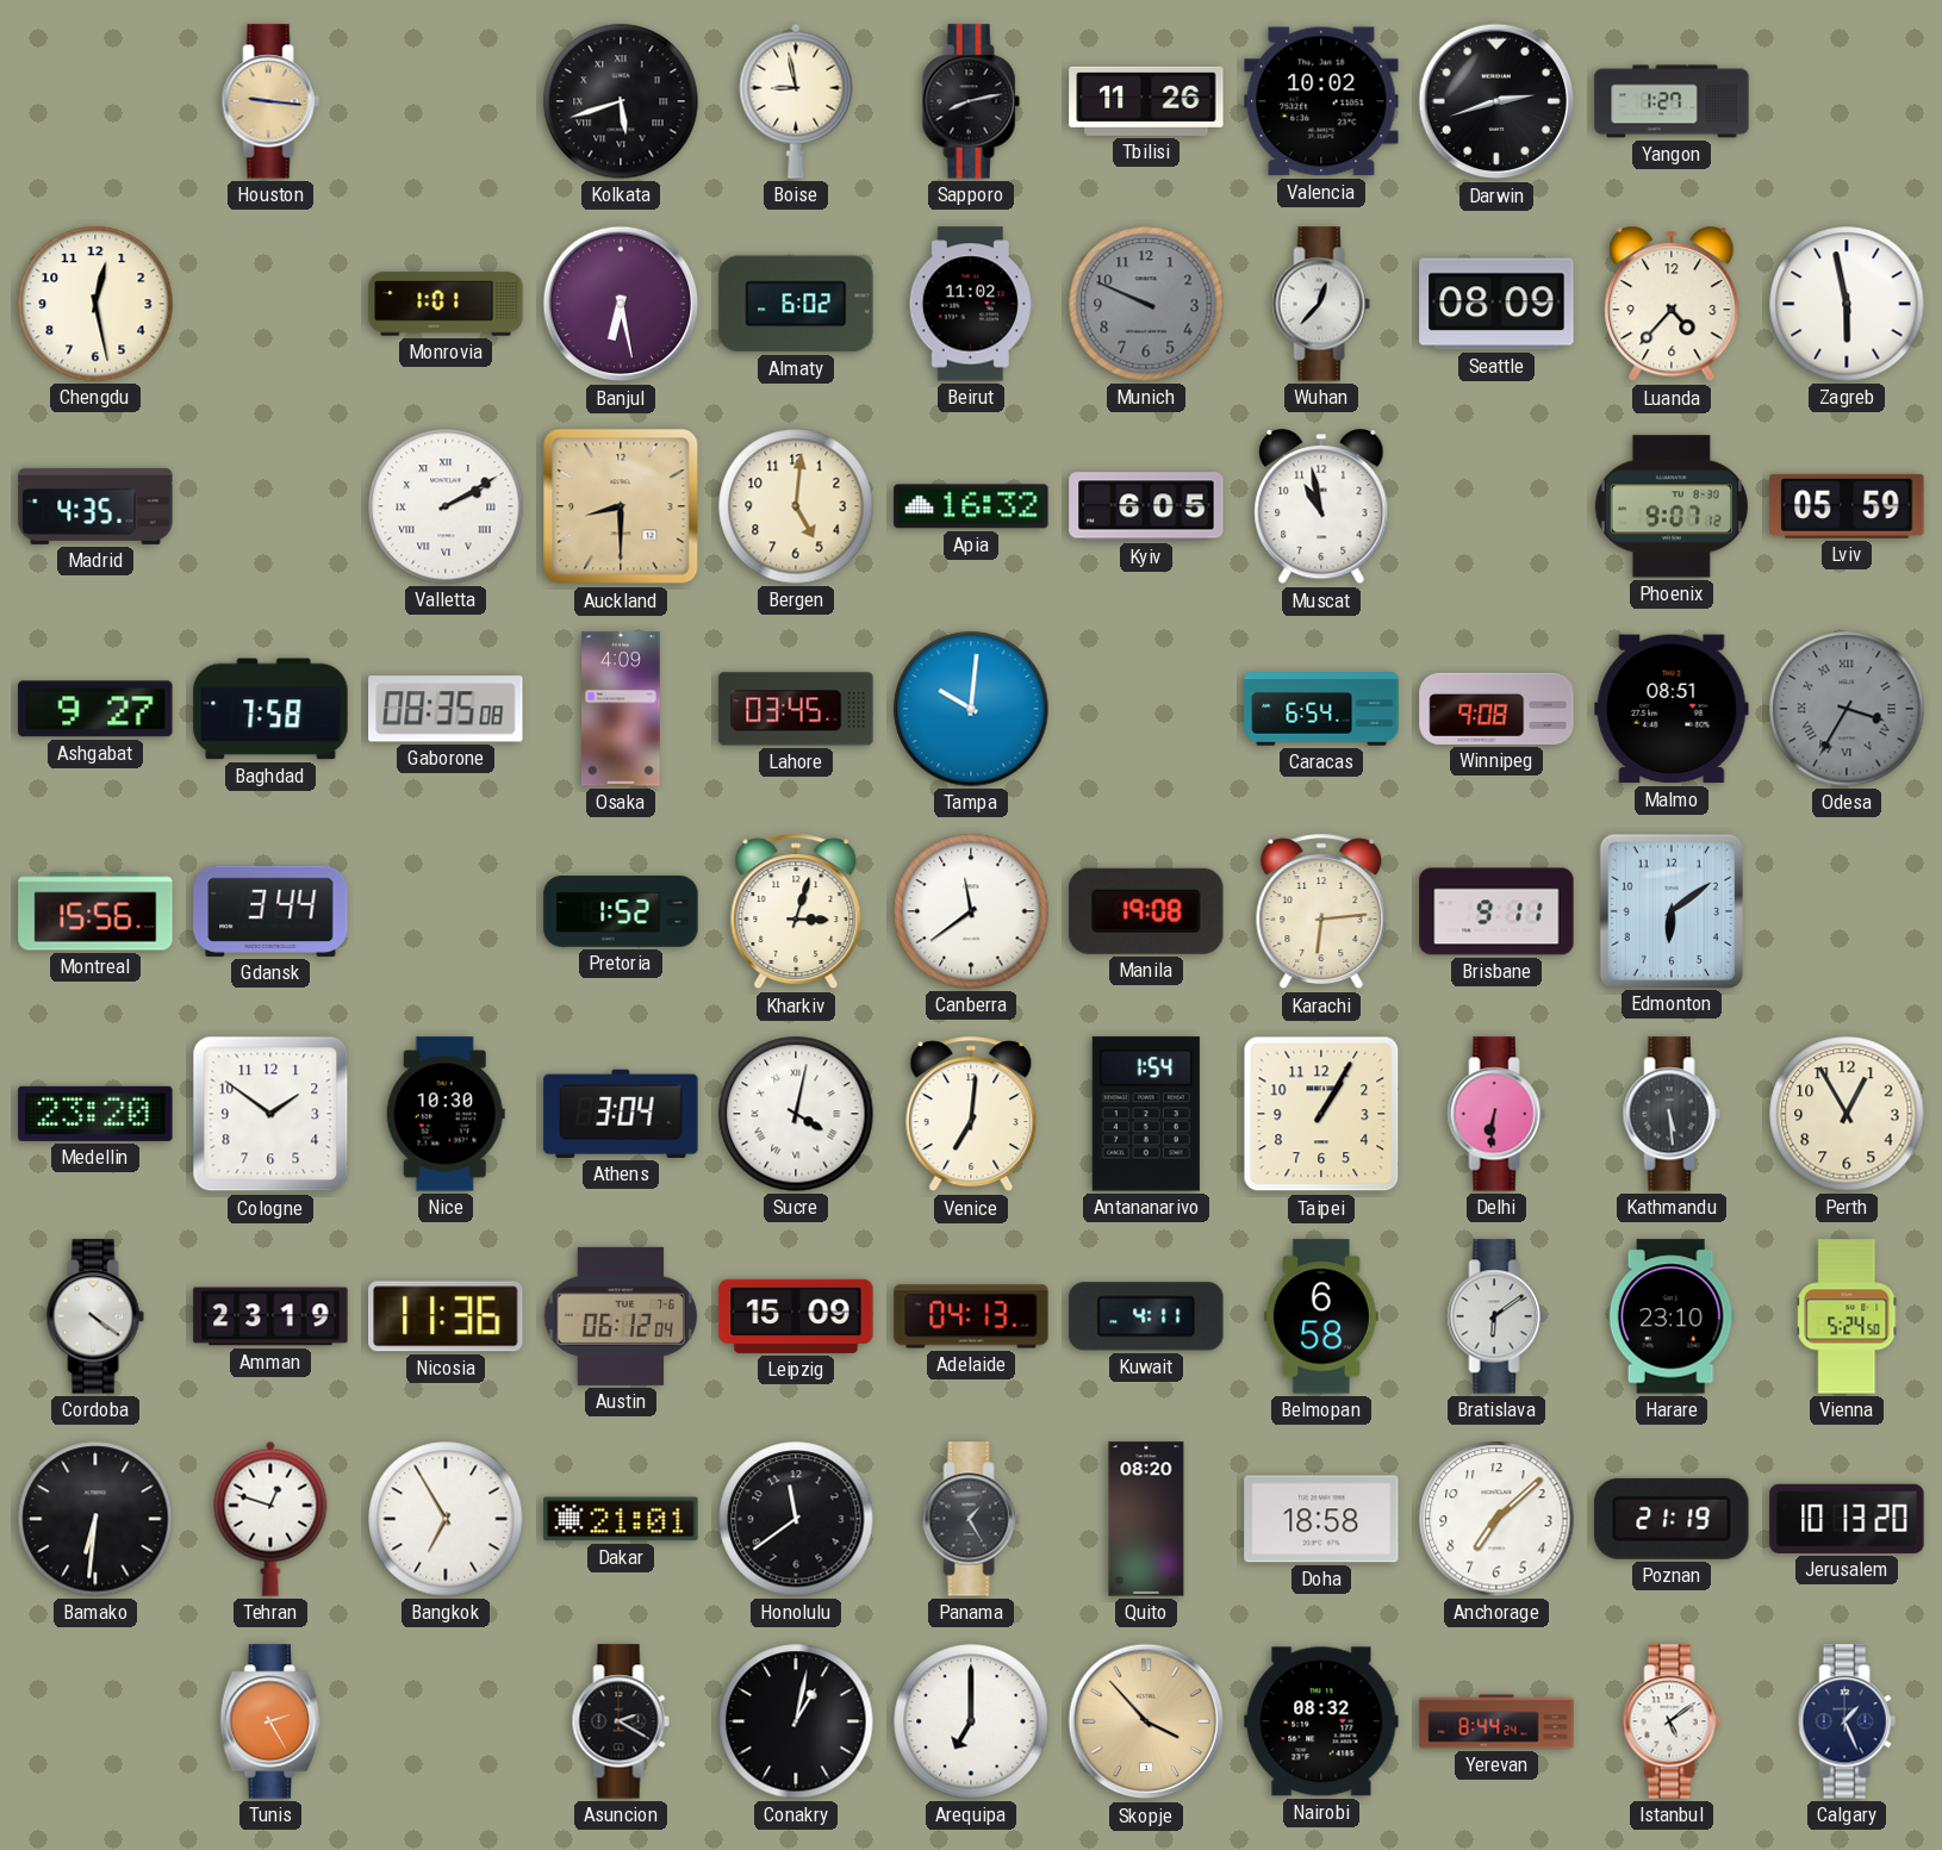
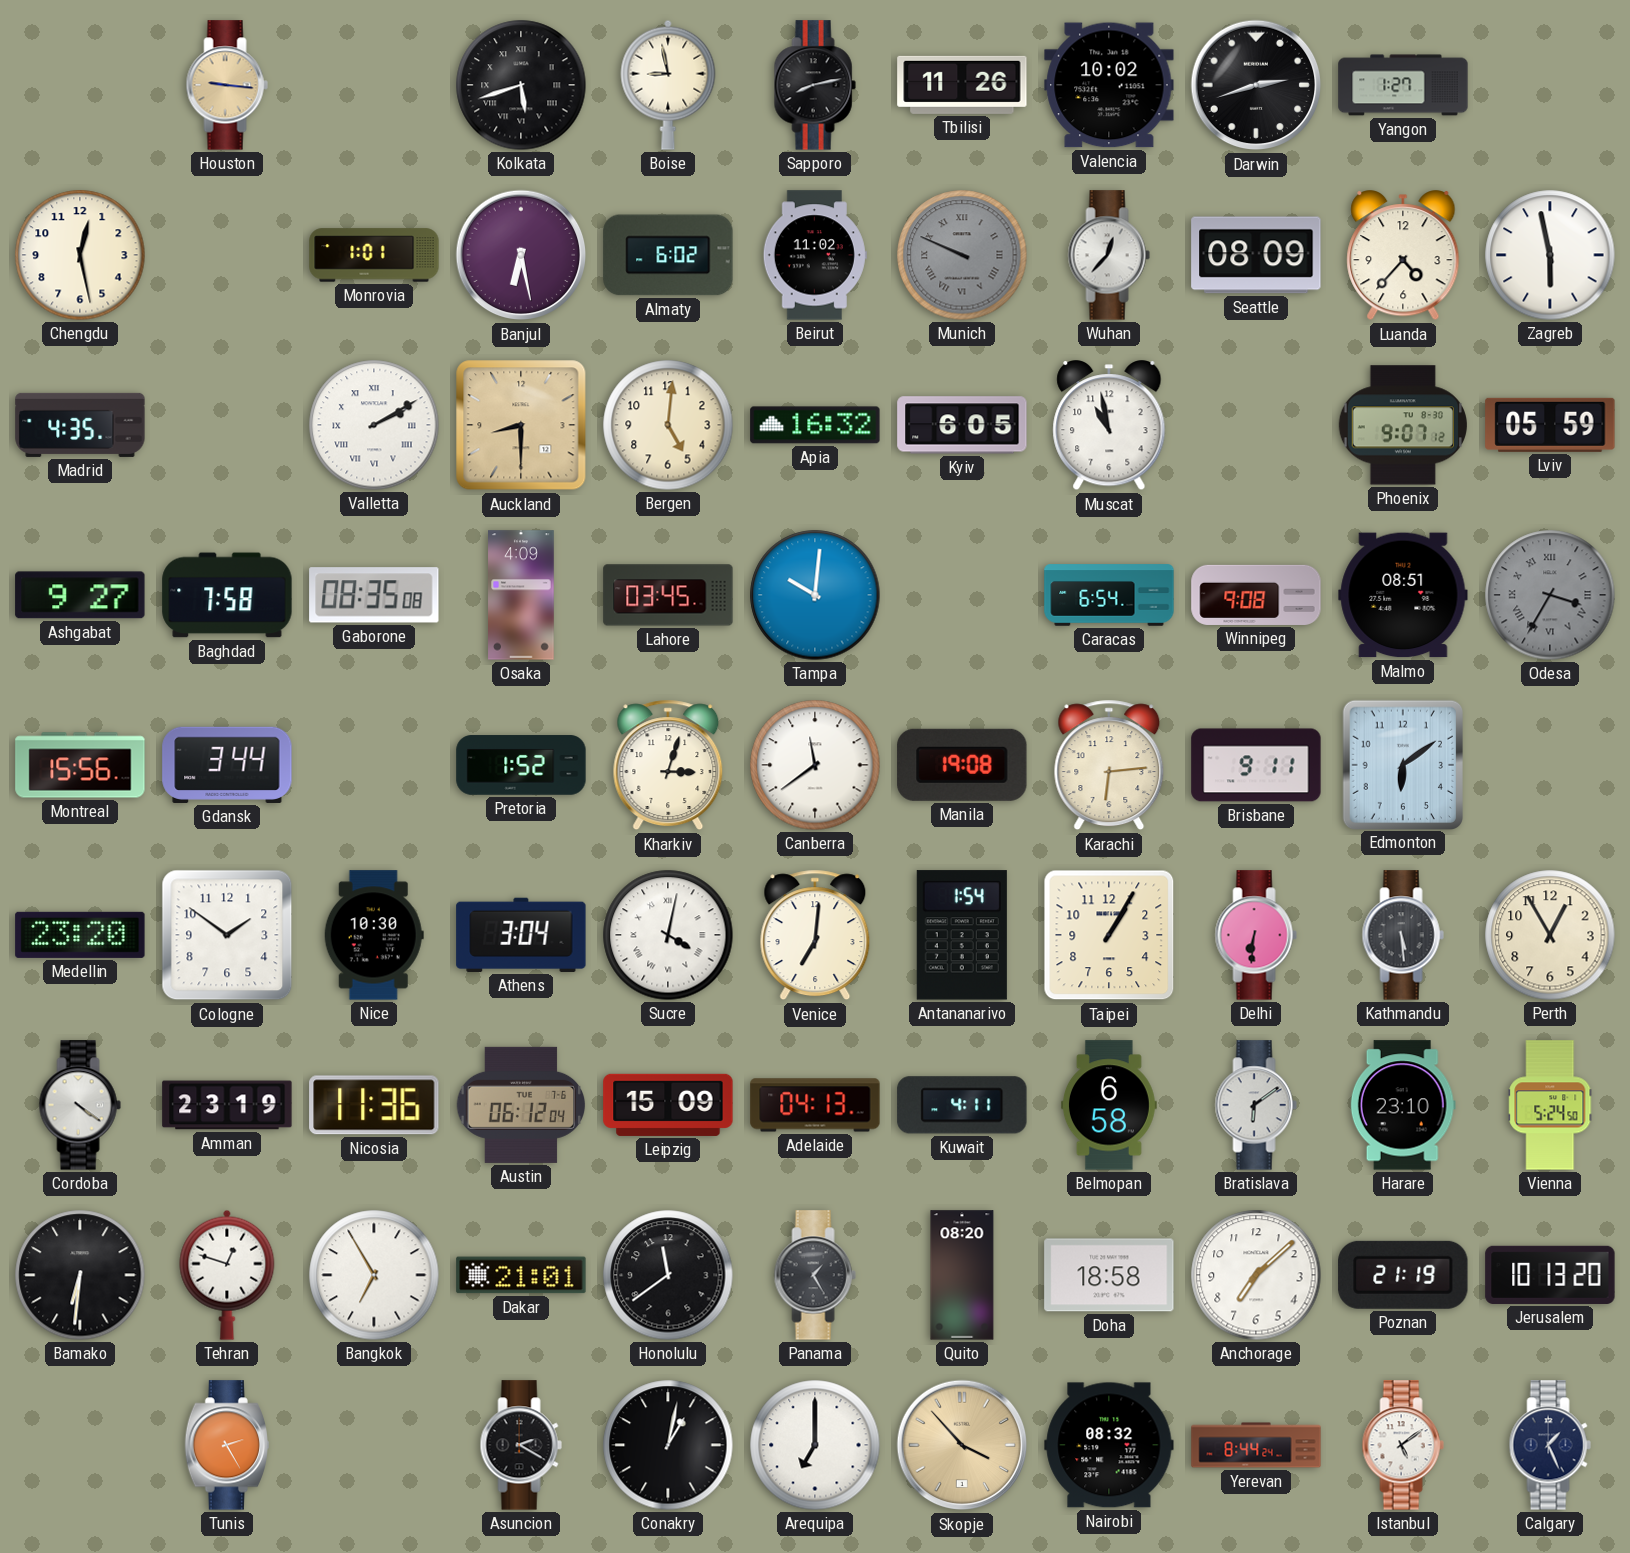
Munich numerals: Arabic -> Roman
